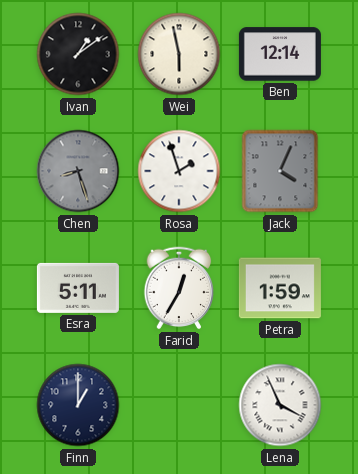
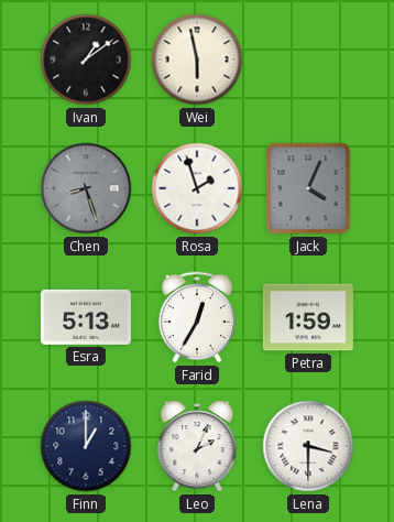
Ben: 12:14 -> none
Esra: 5:11 -> 5:13
Leo: none -> 2:04
Lena: 3:56 -> 3:30
